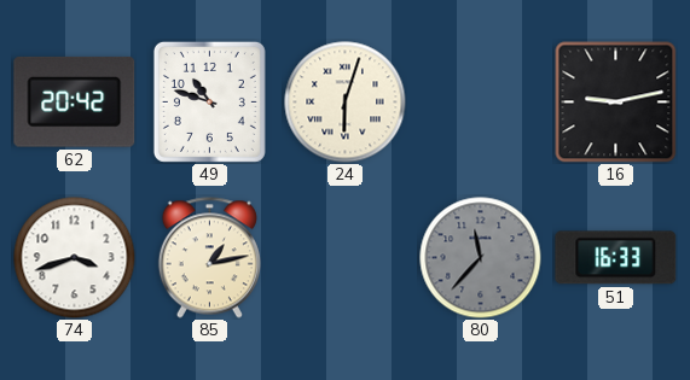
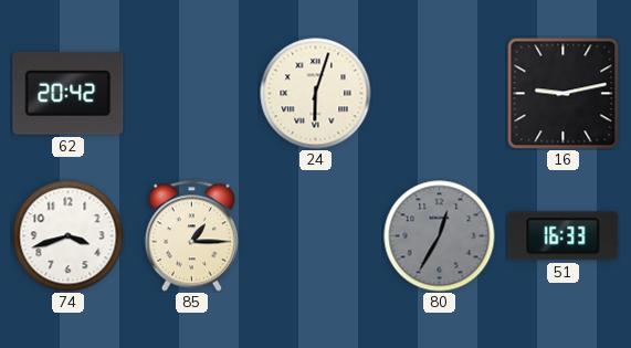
49: 10:48 -> none
85: 1:13 -> 1:15
80: 11:37 -> 12:35
